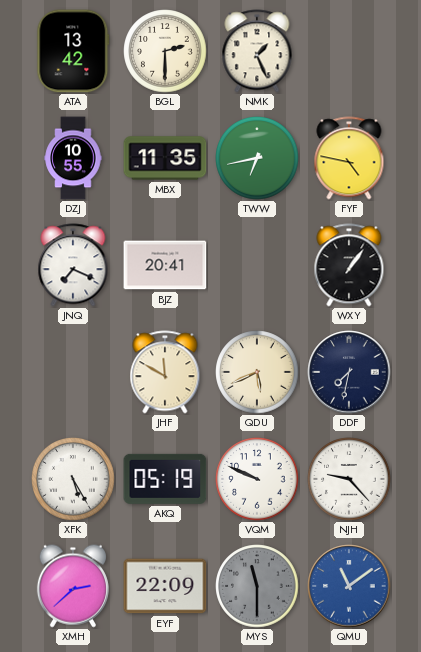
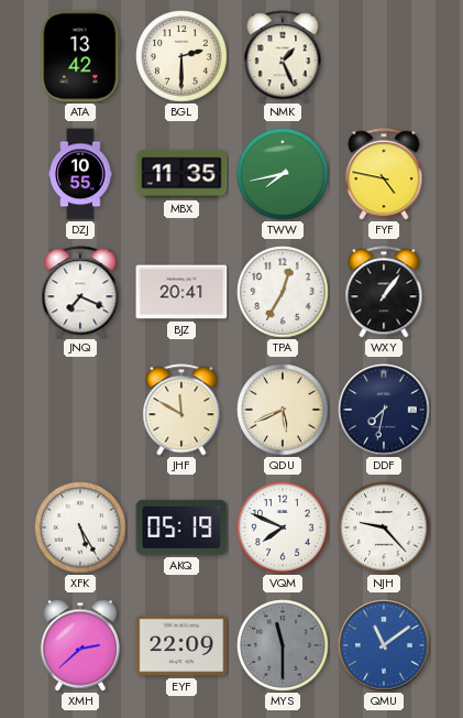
TWW: 6:43 -> 7:43
TPA: none -> 12:35
VQM: 9:49 -> 7:49
